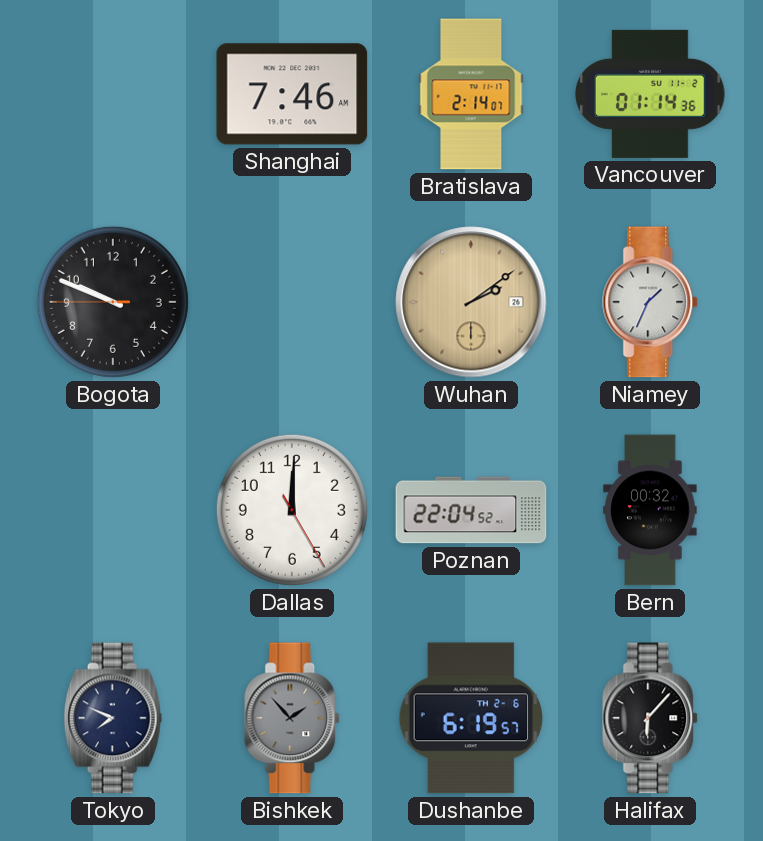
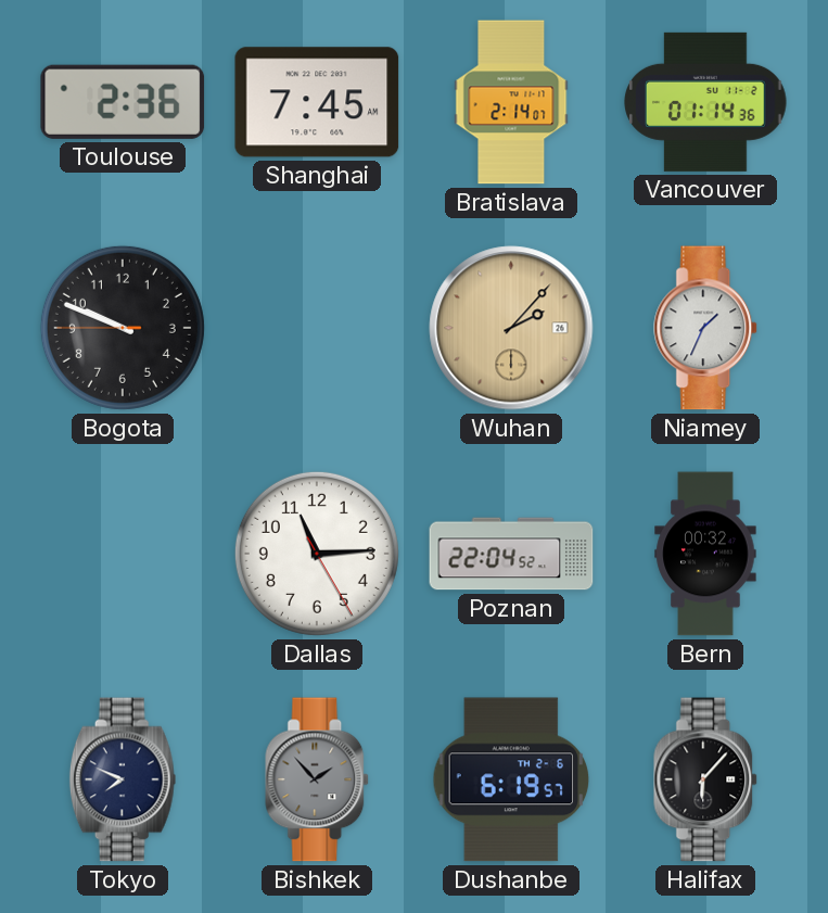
Toulouse: none -> 2:36
Shanghai: 7:46 -> 7:45
Wuhan: 2:09 -> 2:07
Dallas: 12:00 -> 11:14
